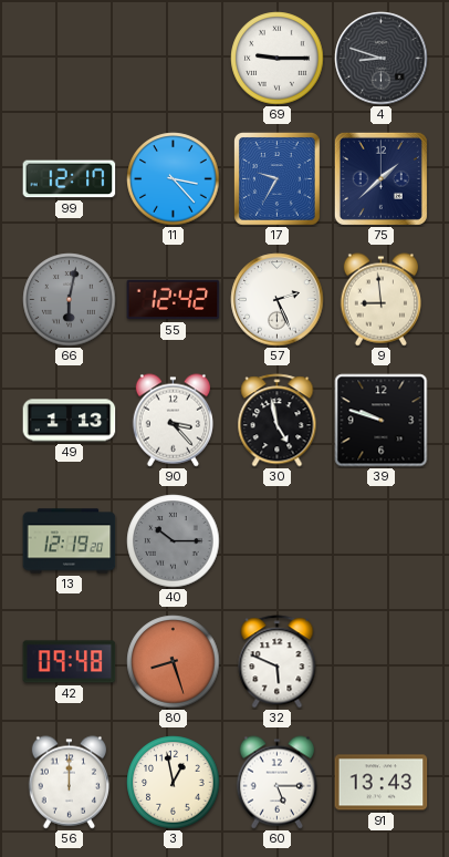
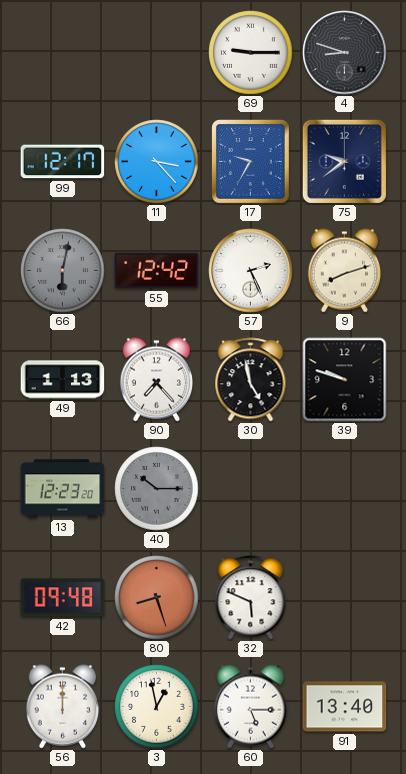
75: 1:38 -> 9:39
9: 8:59 -> 8:12
90: 3:23 -> 7:23
13: 12:19 -> 12:23
91: 13:43 -> 13:40
